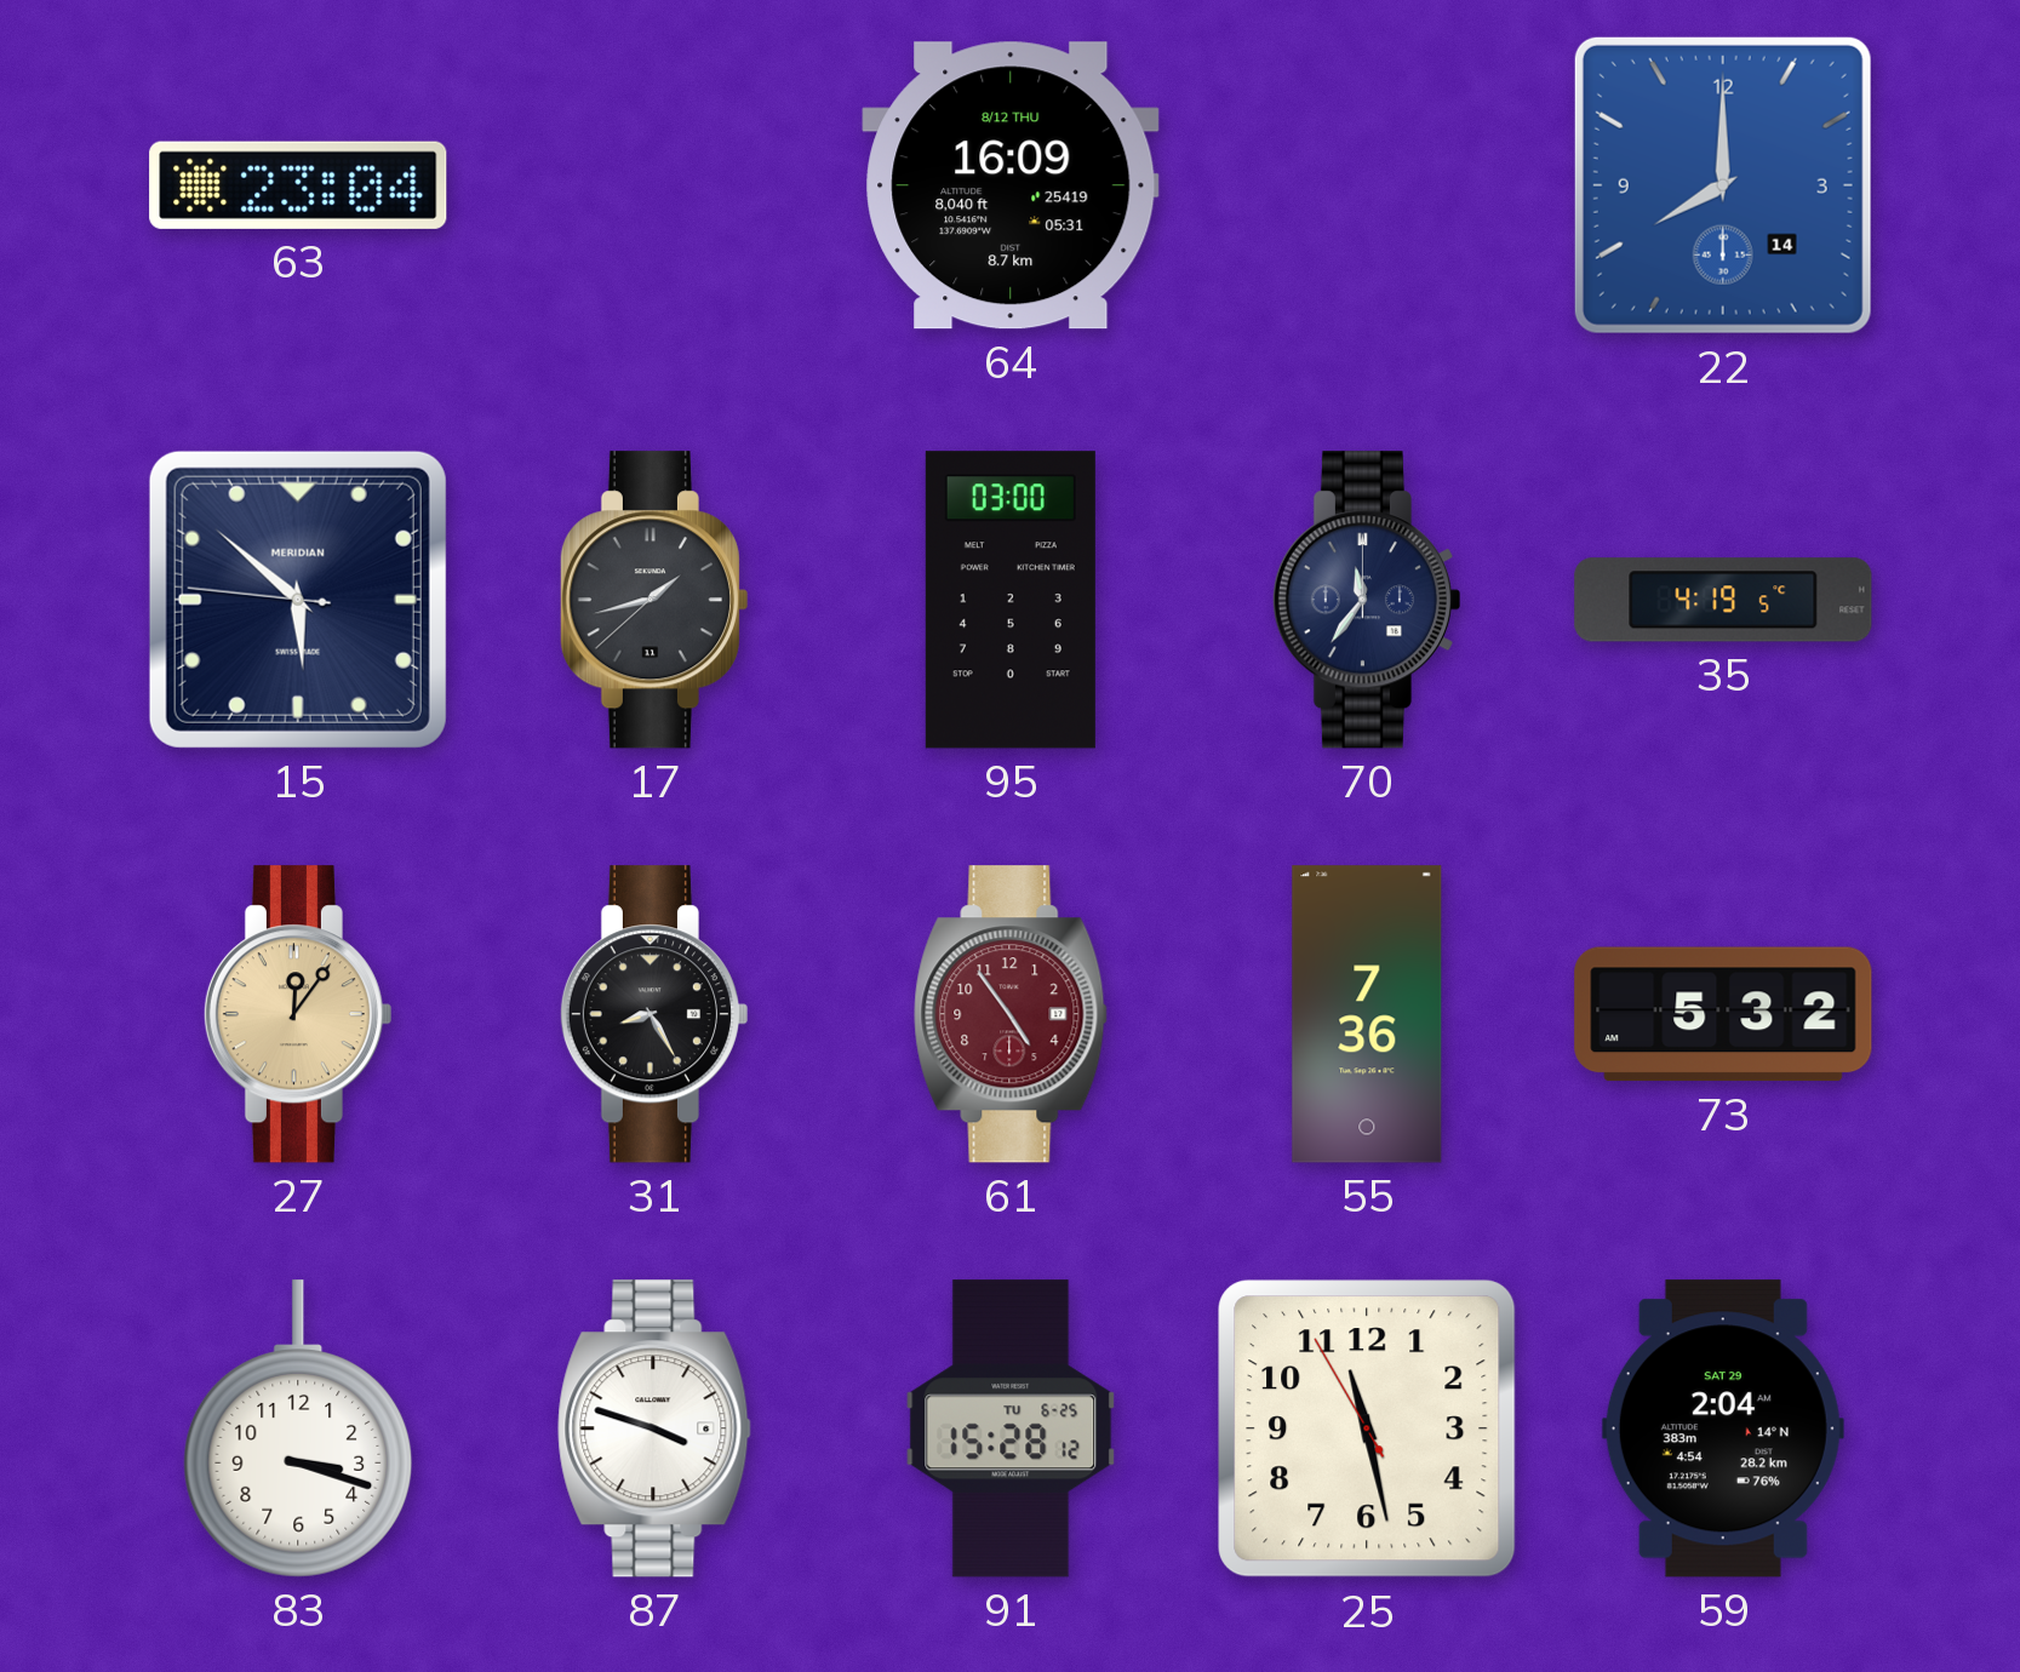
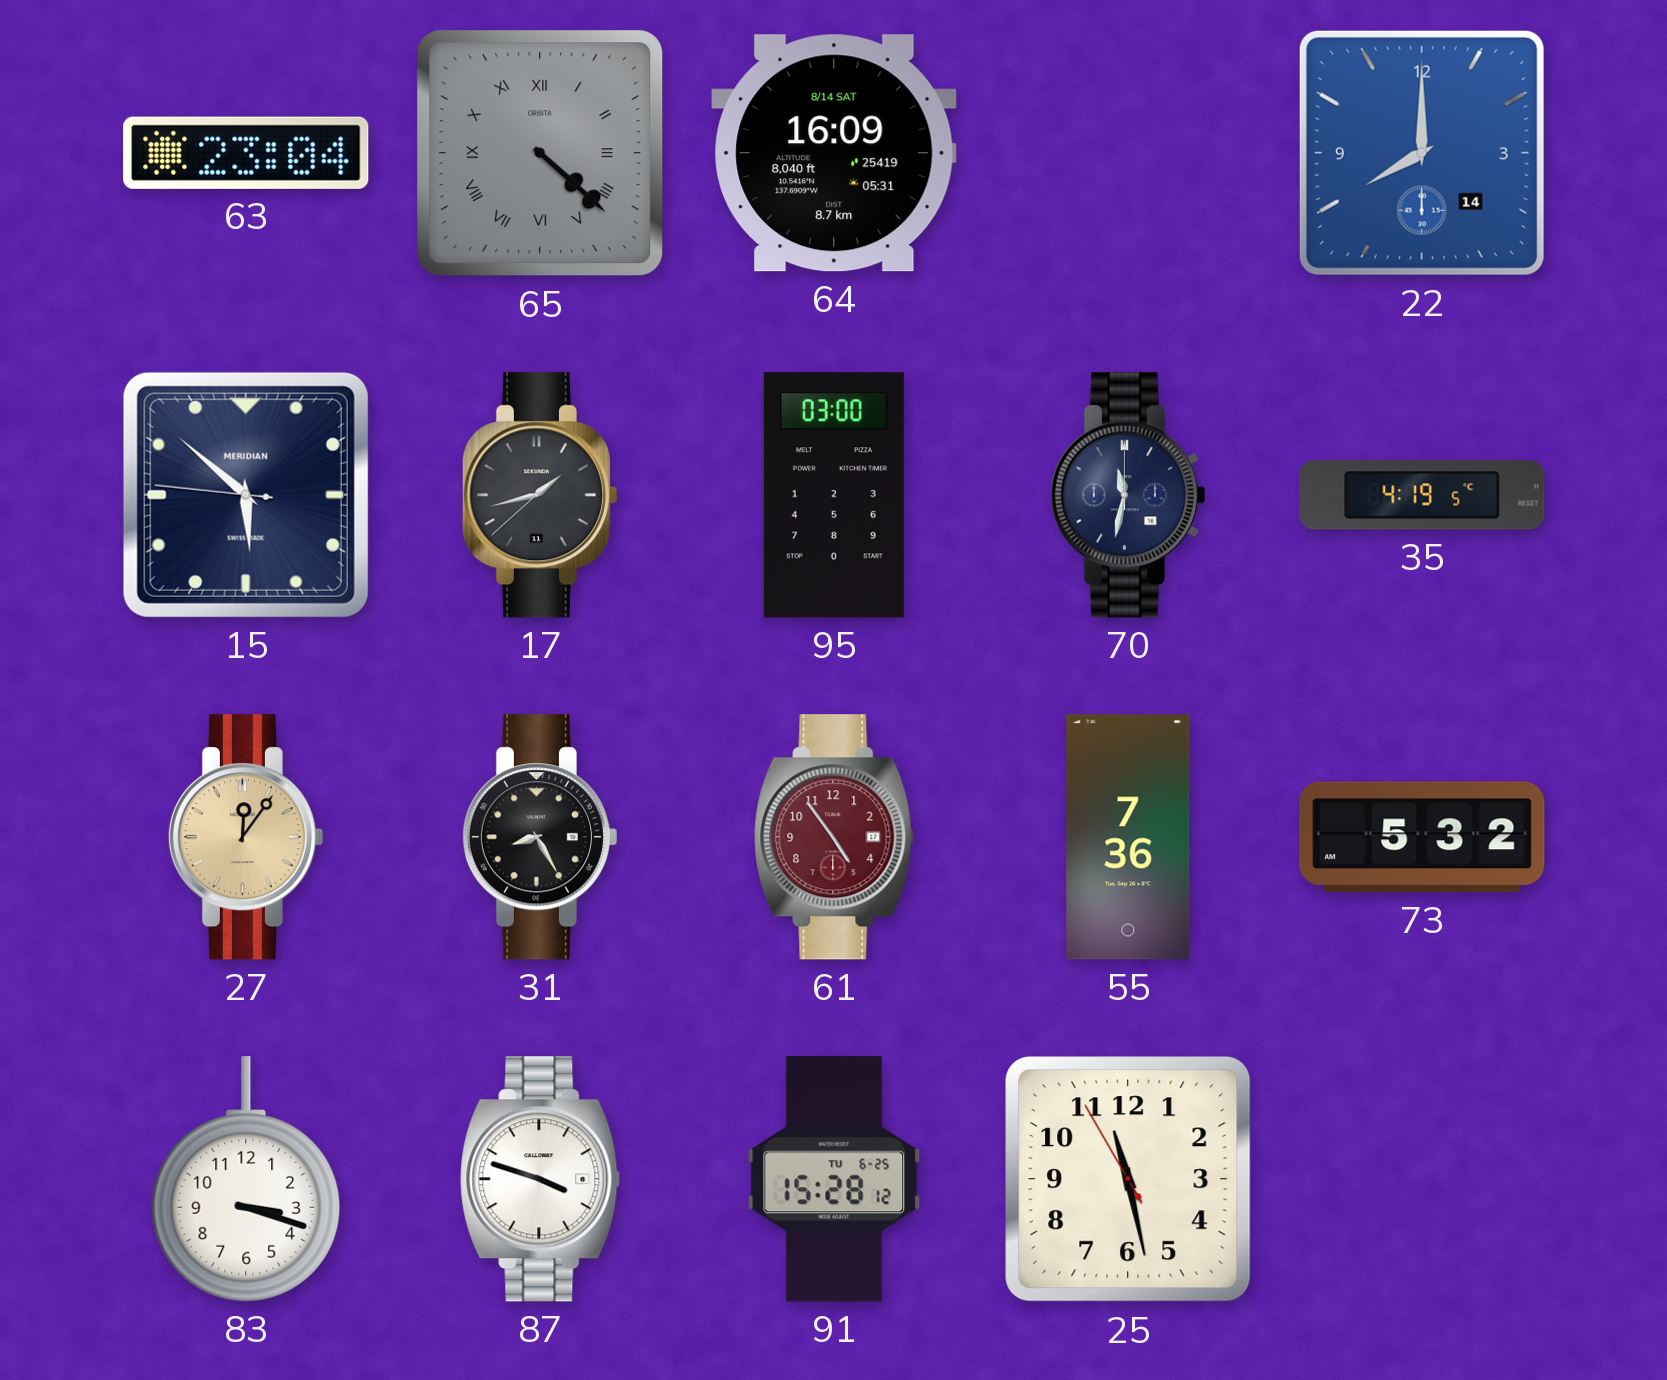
65: none -> 4:22
64 date: 8/12 THU -> 8/14 SAT
70: 11:36 -> 11:32
59: 2:04 -> none
